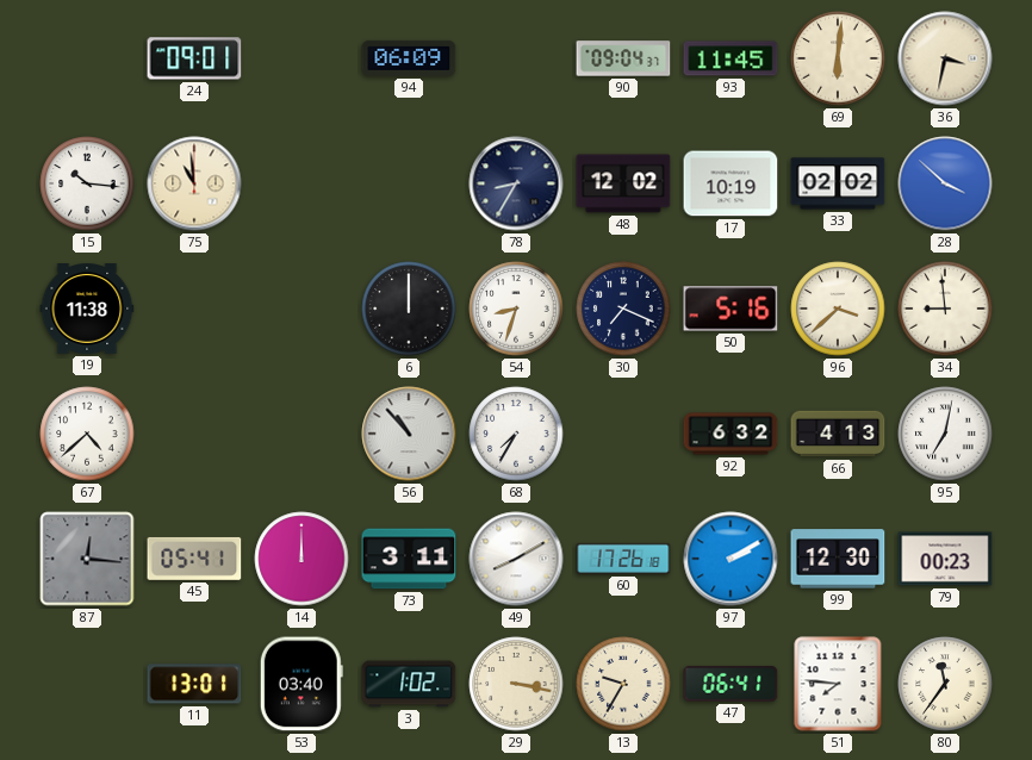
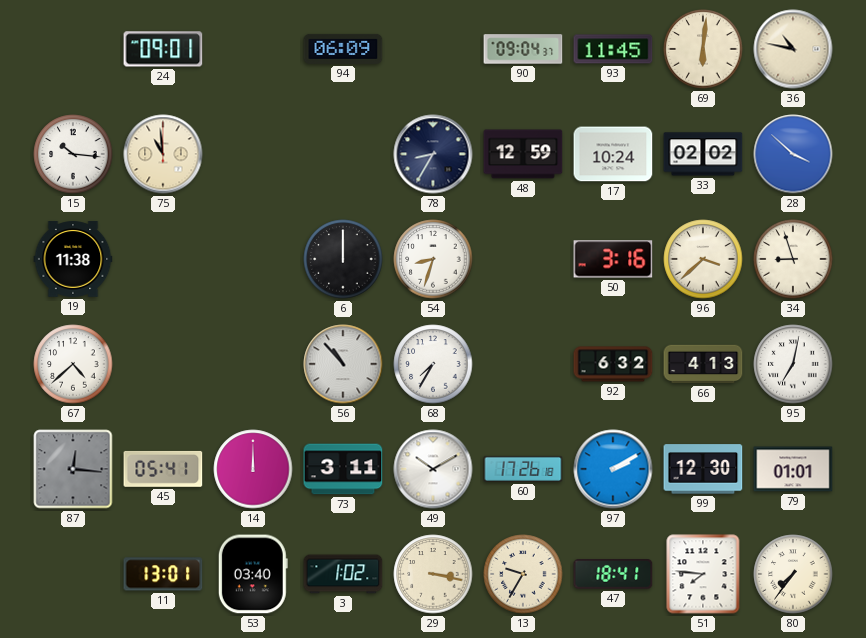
36: 3:32 -> 10:47
48: 12:02 -> 12:59
17: 10:19 -> 10:24
30: 7:19 -> none
50: 5:16 -> 3:16
34: 8:59 -> 8:57
49: 8:10 -> 10:10
79: 00:23 -> 01:01
47: 06:41 -> 18:41
80: 11:36 -> 7:36
